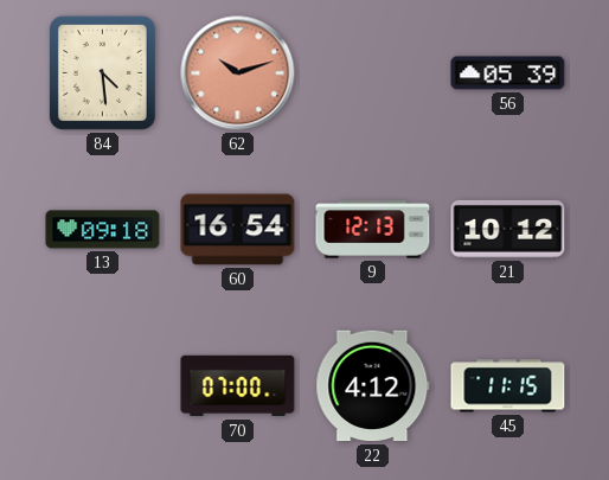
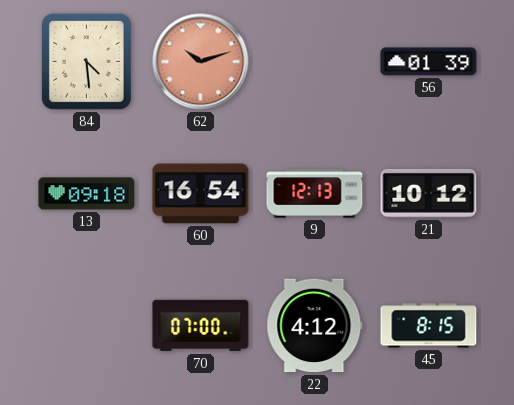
56: 05:39 -> 01:39
45: 11:15 -> 8:15
